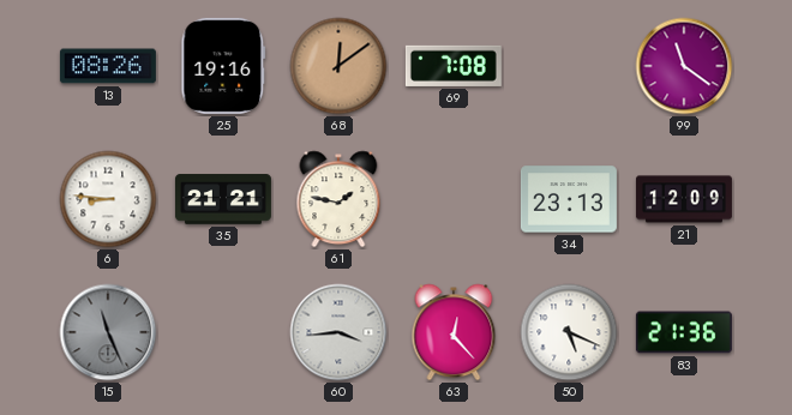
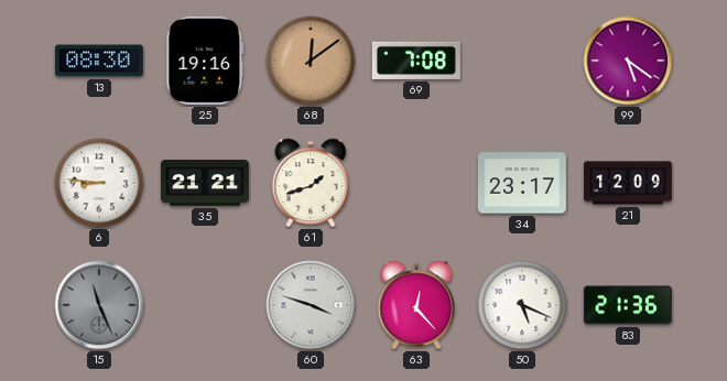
13: 08:26 -> 08:30
99: 11:21 -> 5:21
61: 1:47 -> 1:42
34: 23:13 -> 23:17
60: 3:44 -> 3:48
